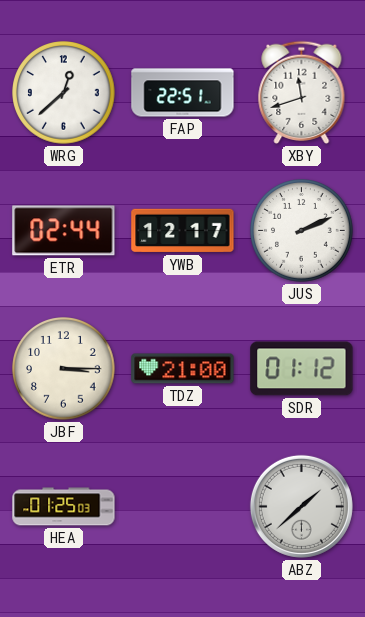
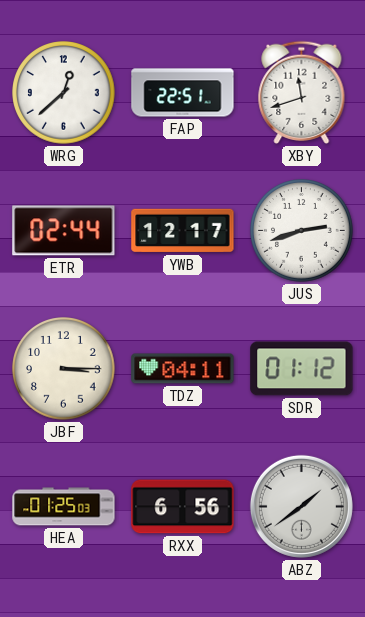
JUS: 2:11 -> 2:42
TDZ: 21:00 -> 04:11
RXX: none -> 6:56
ABZ: 1:38 -> 1:39
